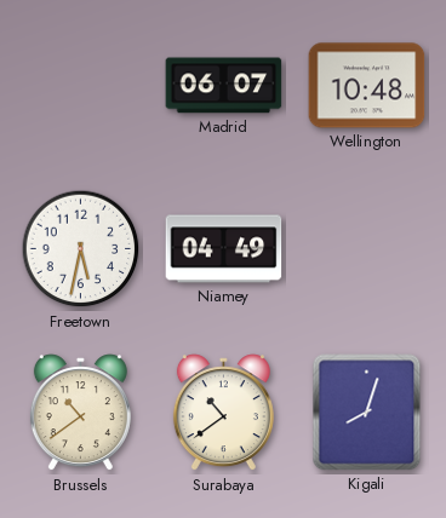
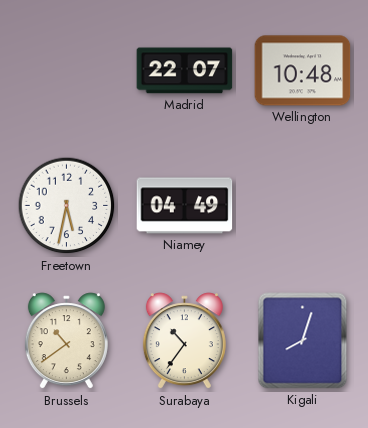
Madrid: 06:07 -> 22:07
Surabaya: 10:39 -> 10:36
